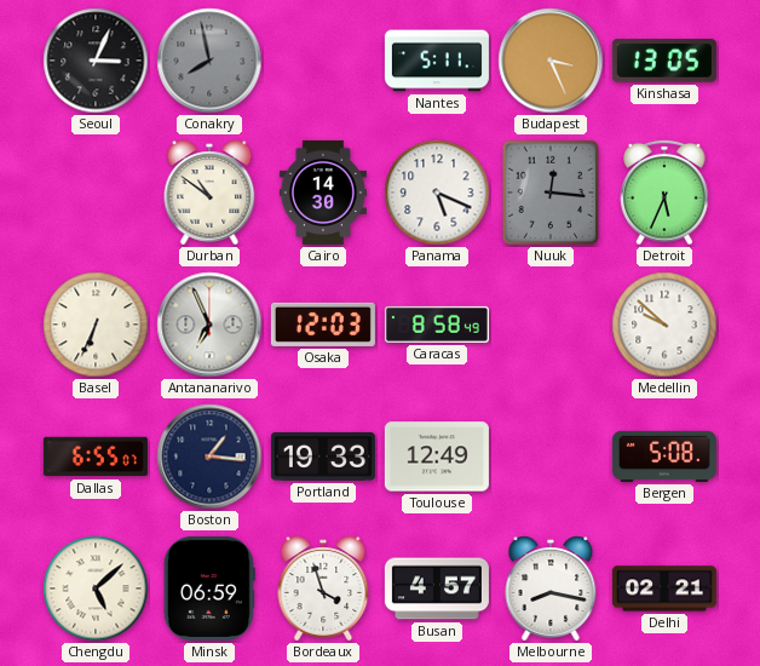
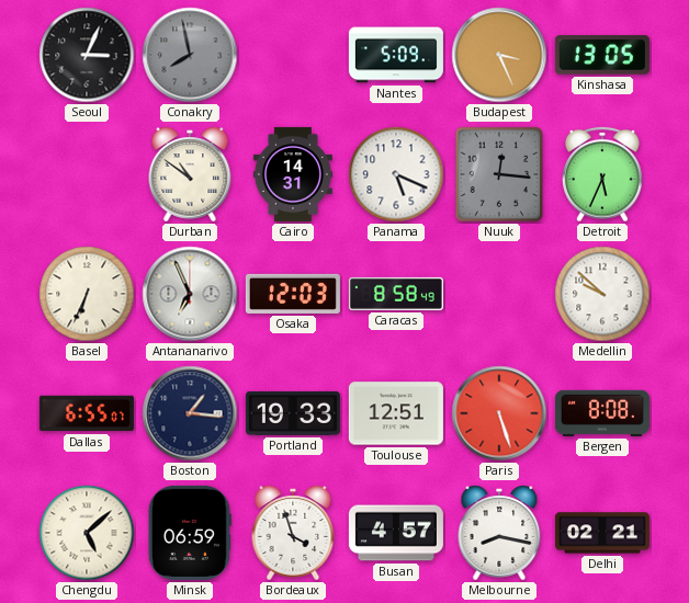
Nantes: 5:11 -> 5:09
Cairo: 14:30 -> 14:31
Toulouse: 12:49 -> 12:51
Paris: none -> 5:27
Bergen: 5:08 -> 8:08
